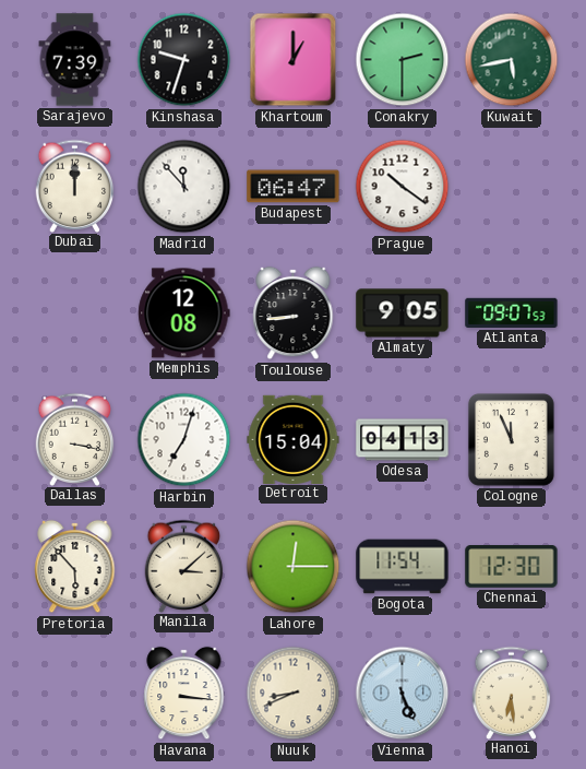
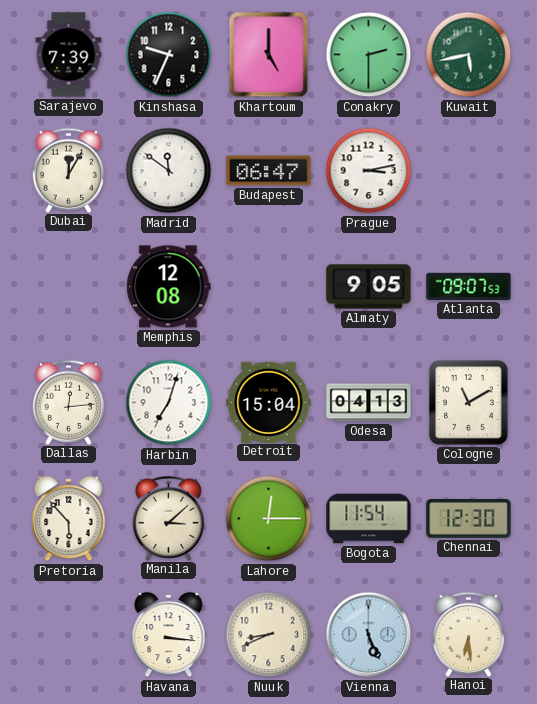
Kinshasa: 9:33 -> 9:34
Khartoum: 1:00 -> 5:00
Dubai: 12:00 -> 12:05
Madrid: 11:53 -> 11:51
Prague: 10:21 -> 3:13
Toulouse: 8:44 -> none
Dallas: 3:17 -> 12:14
Cologne: 11:56 -> 11:10
